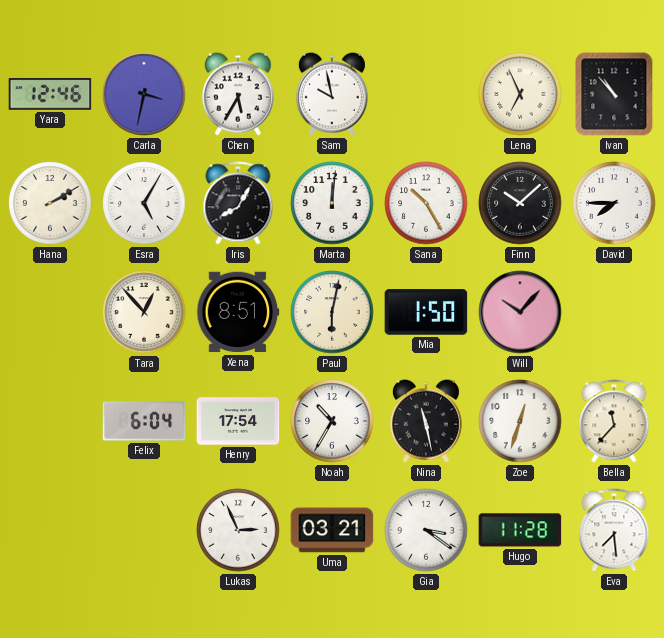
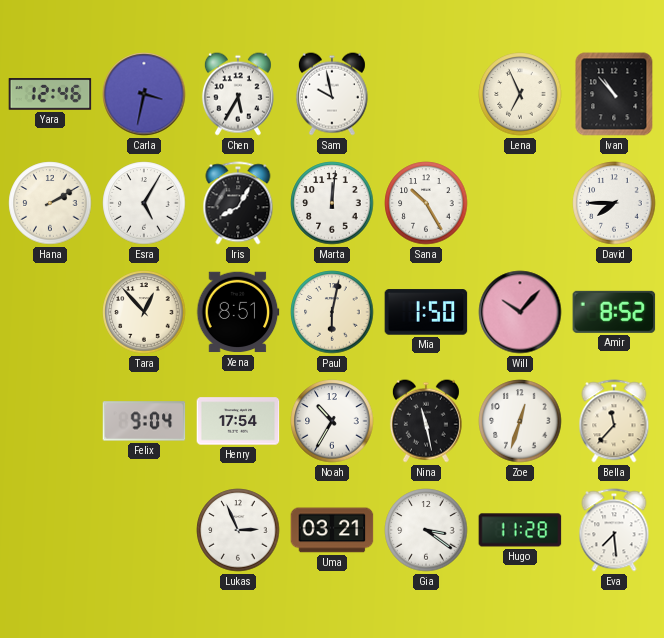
Finn: 10:08 -> none
Amir: none -> 8:52
Felix: 6:04 -> 9:04
